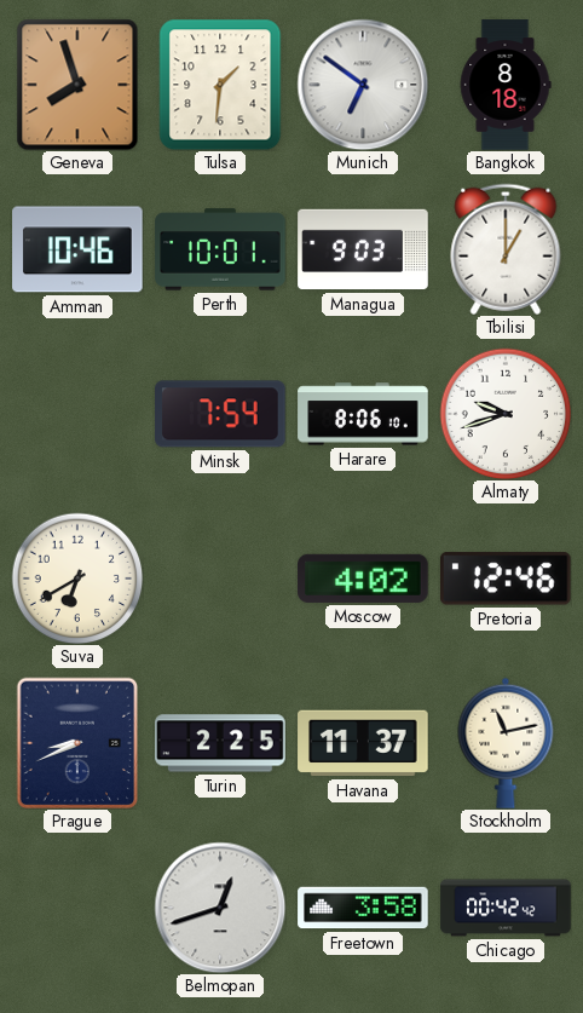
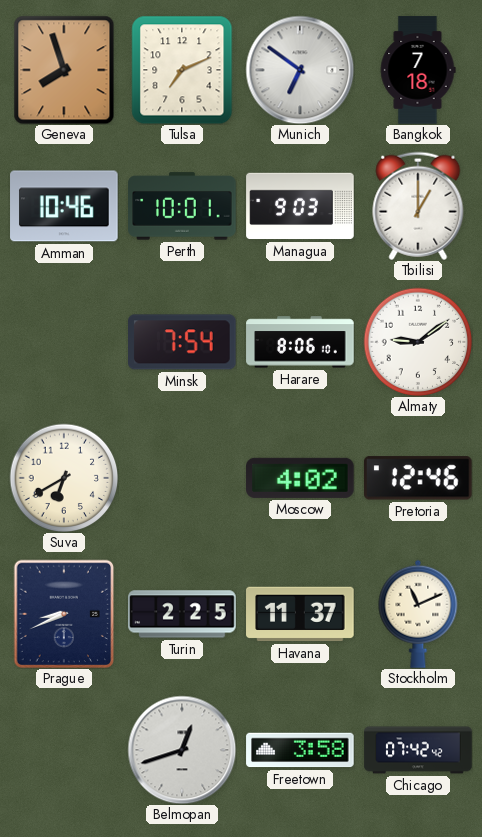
Tulsa: 1:31 -> 7:11
Bangkok: 8:18 -> 7:18
Almaty: 9:42 -> 9:09
Stockholm: 11:13 -> 11:11
Chicago: 00:42 -> 07:42
